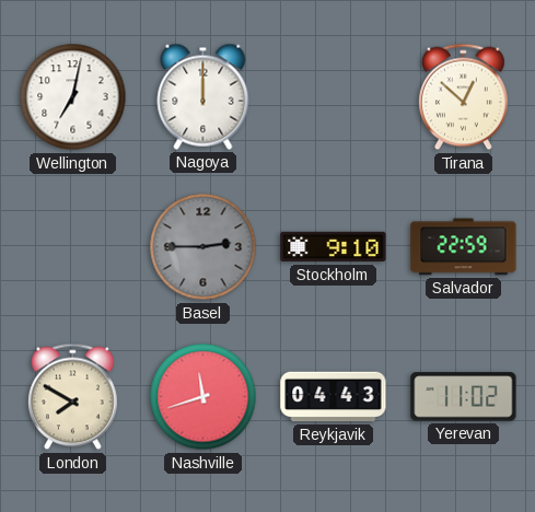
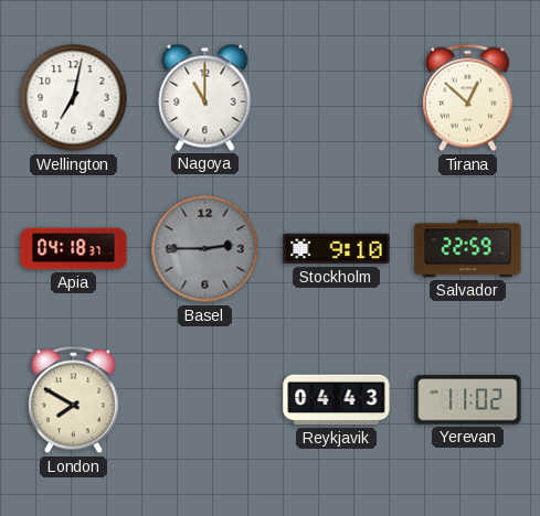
Nagoya: 12:00 -> 11:00
Apia: none -> 04:18
Nashville: 11:42 -> none
